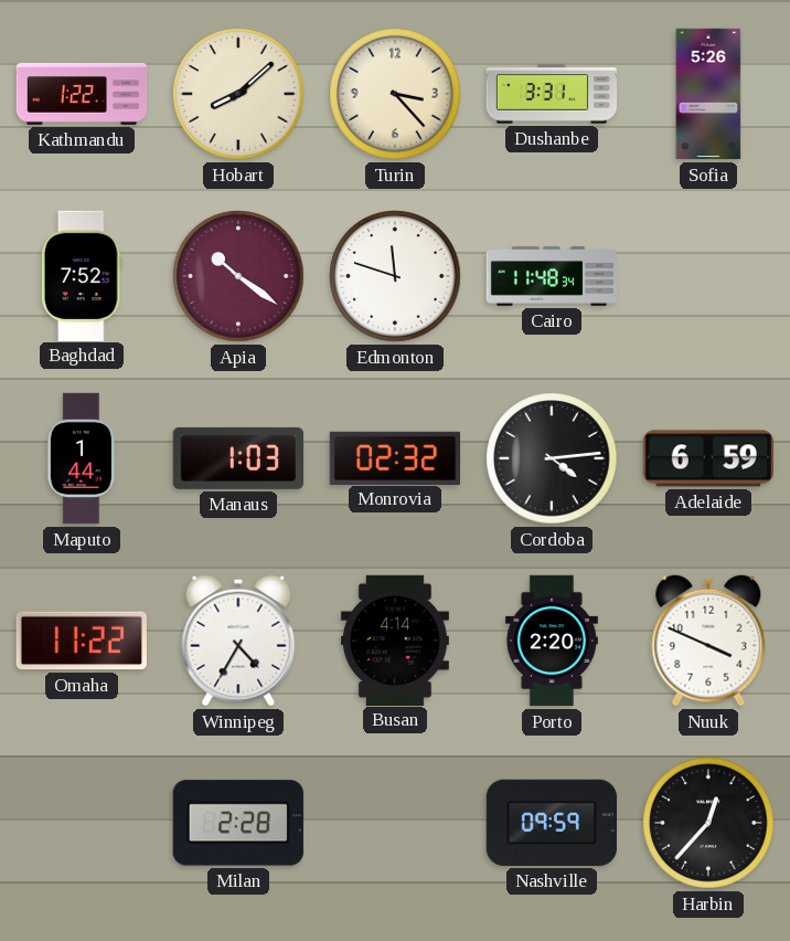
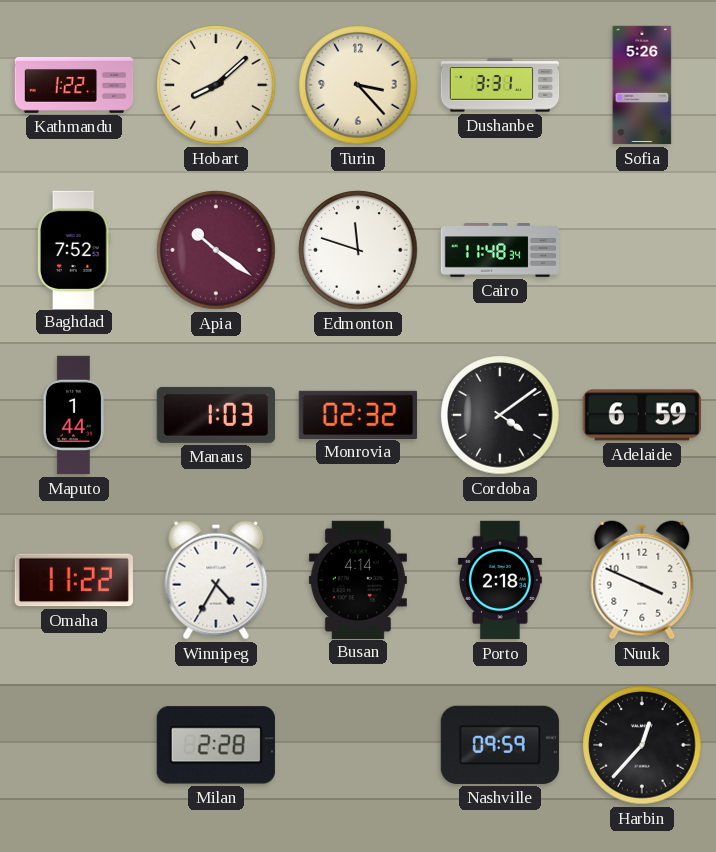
Cordoba: 4:14 -> 4:09
Porto: 2:20 -> 2:18
